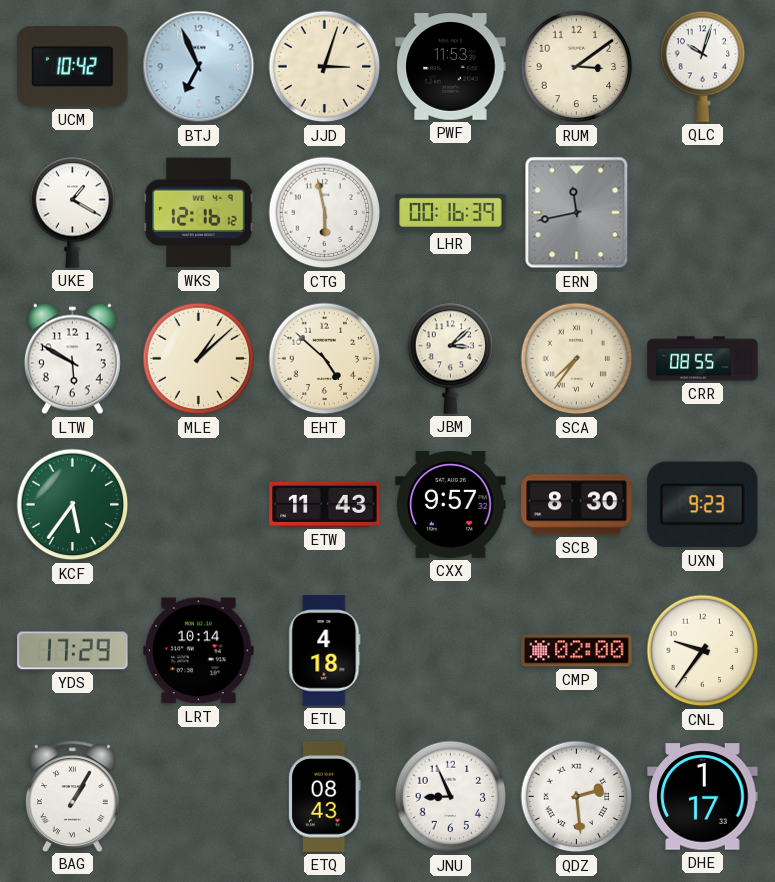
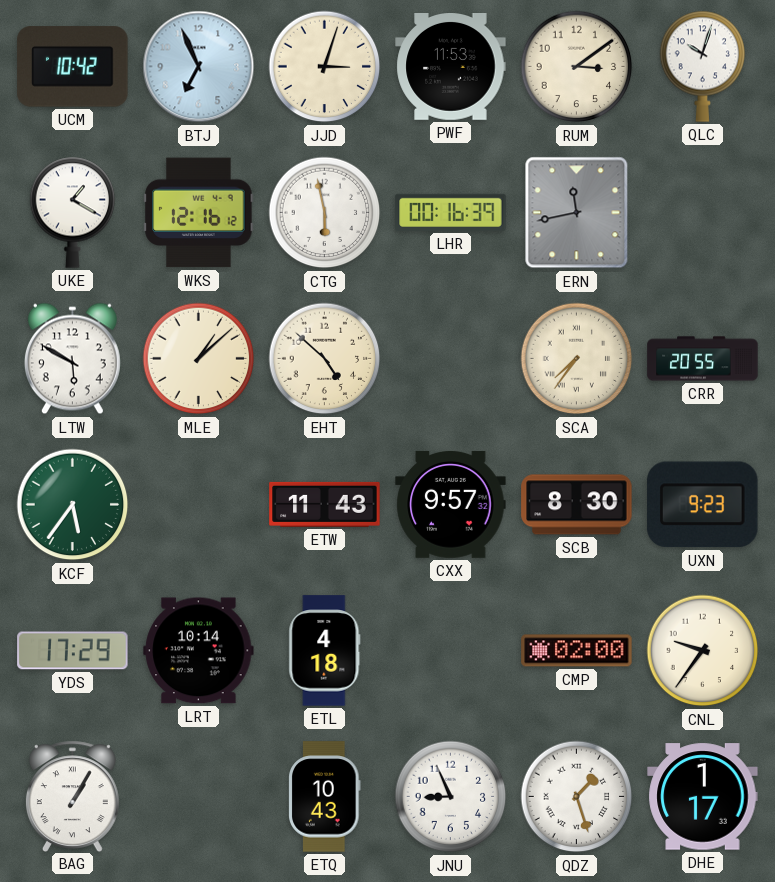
JBM: 3:08 -> none
CRR: 08:55 -> 20:55
ETQ: 08:43 -> 10:43
QDZ: 2:29 -> 1:27
